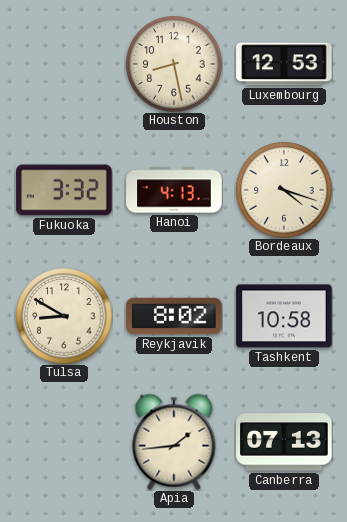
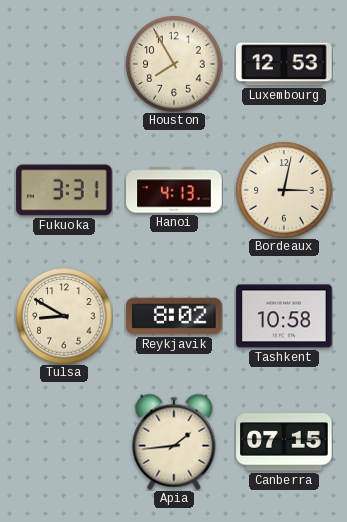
Houston: 8:28 -> 7:55
Fukuoka: 3:32 -> 3:31
Bordeaux: 4:18 -> 3:02
Canberra: 07:13 -> 07:15
